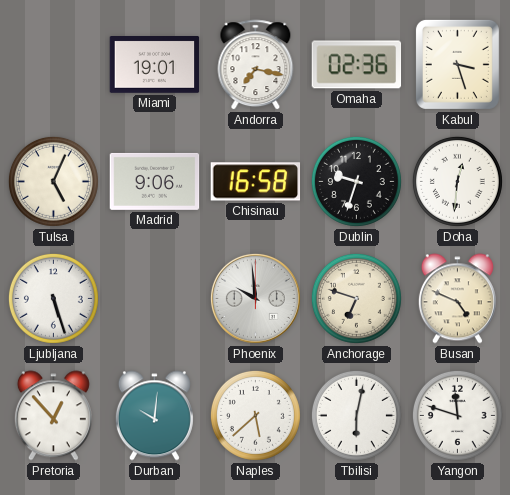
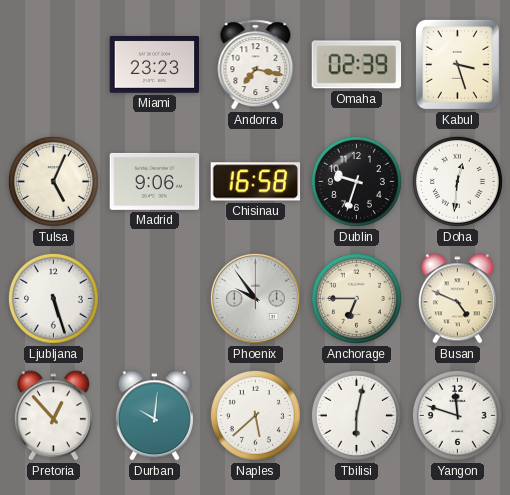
Miami: 19:01 -> 23:23
Omaha: 02:36 -> 02:39
Phoenix: 9:59 -> 9:54
Anchorage: 6:48 -> 6:45
